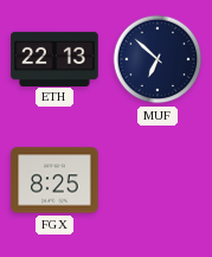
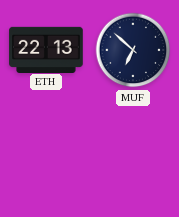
FGX: 8:25 -> none
